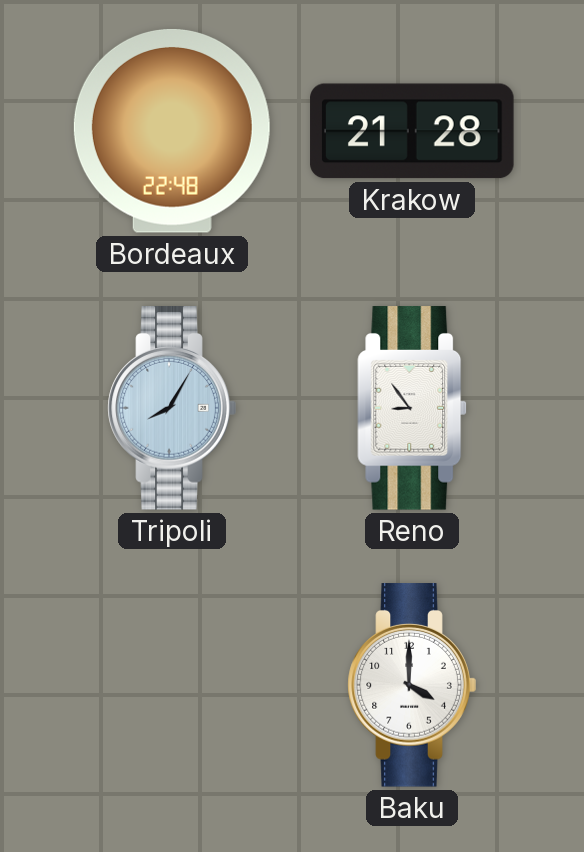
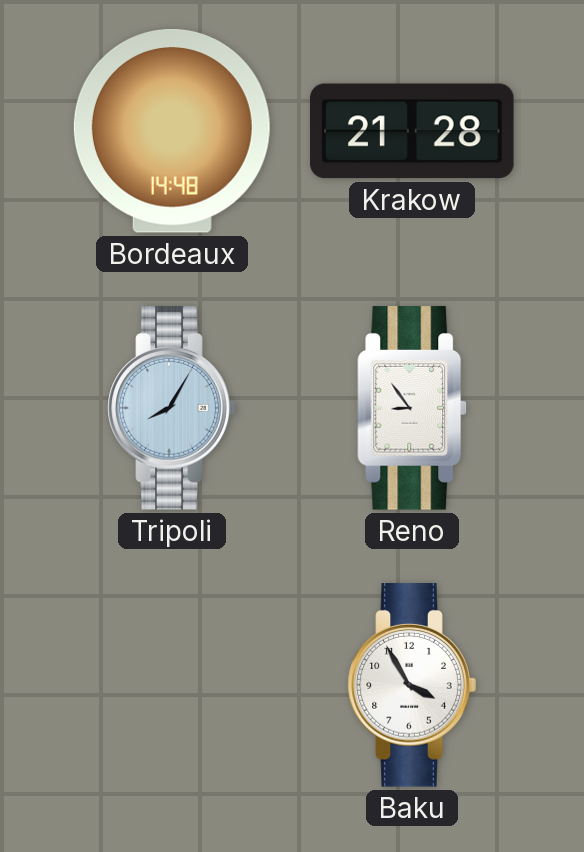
Bordeaux: 22:48 -> 14:48
Baku: 4:00 -> 3:55
